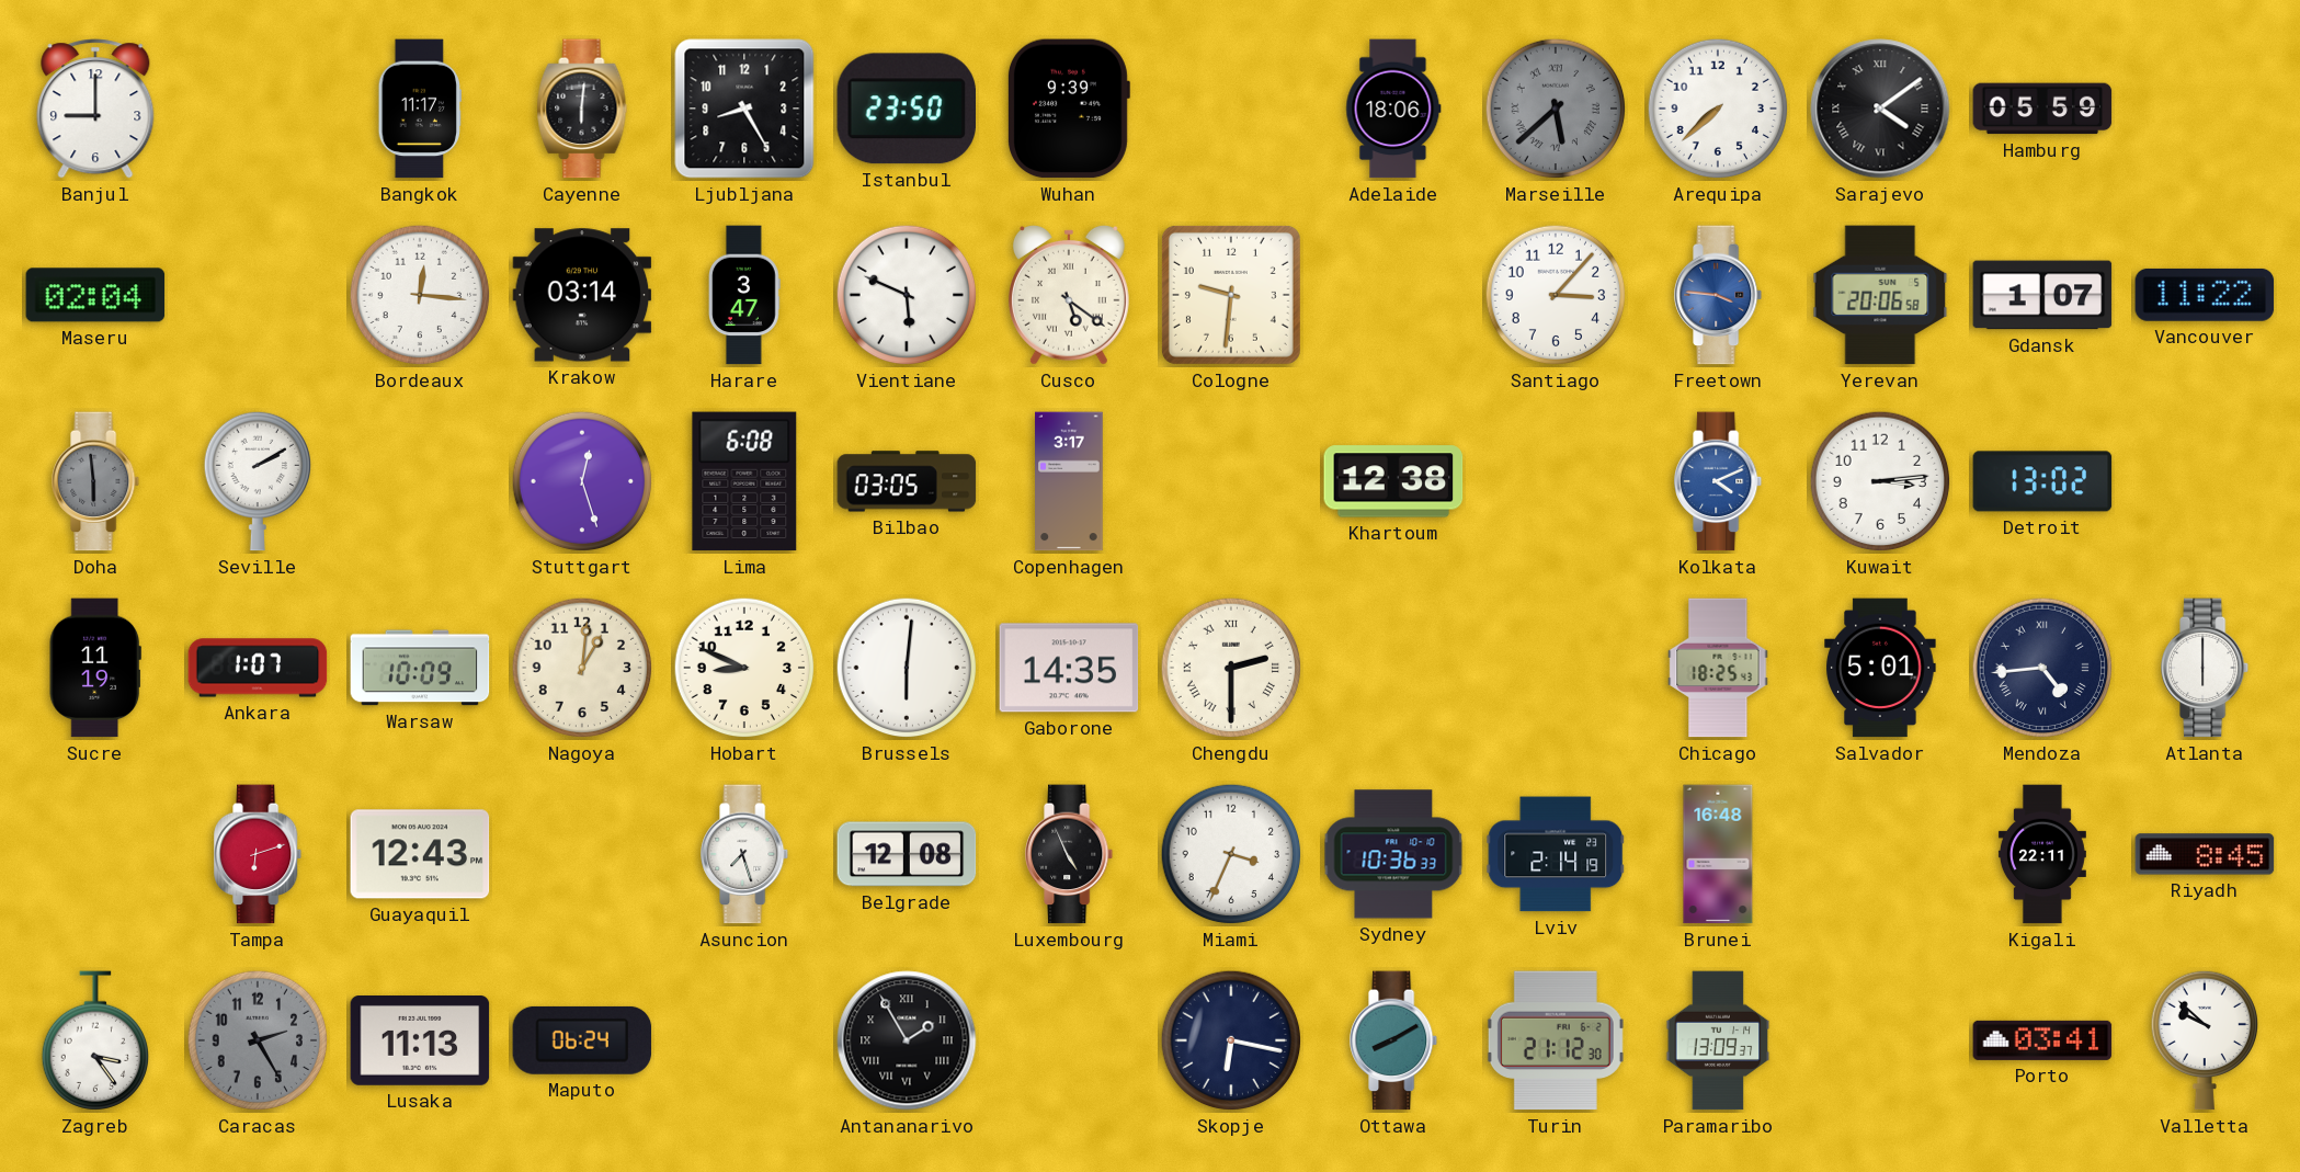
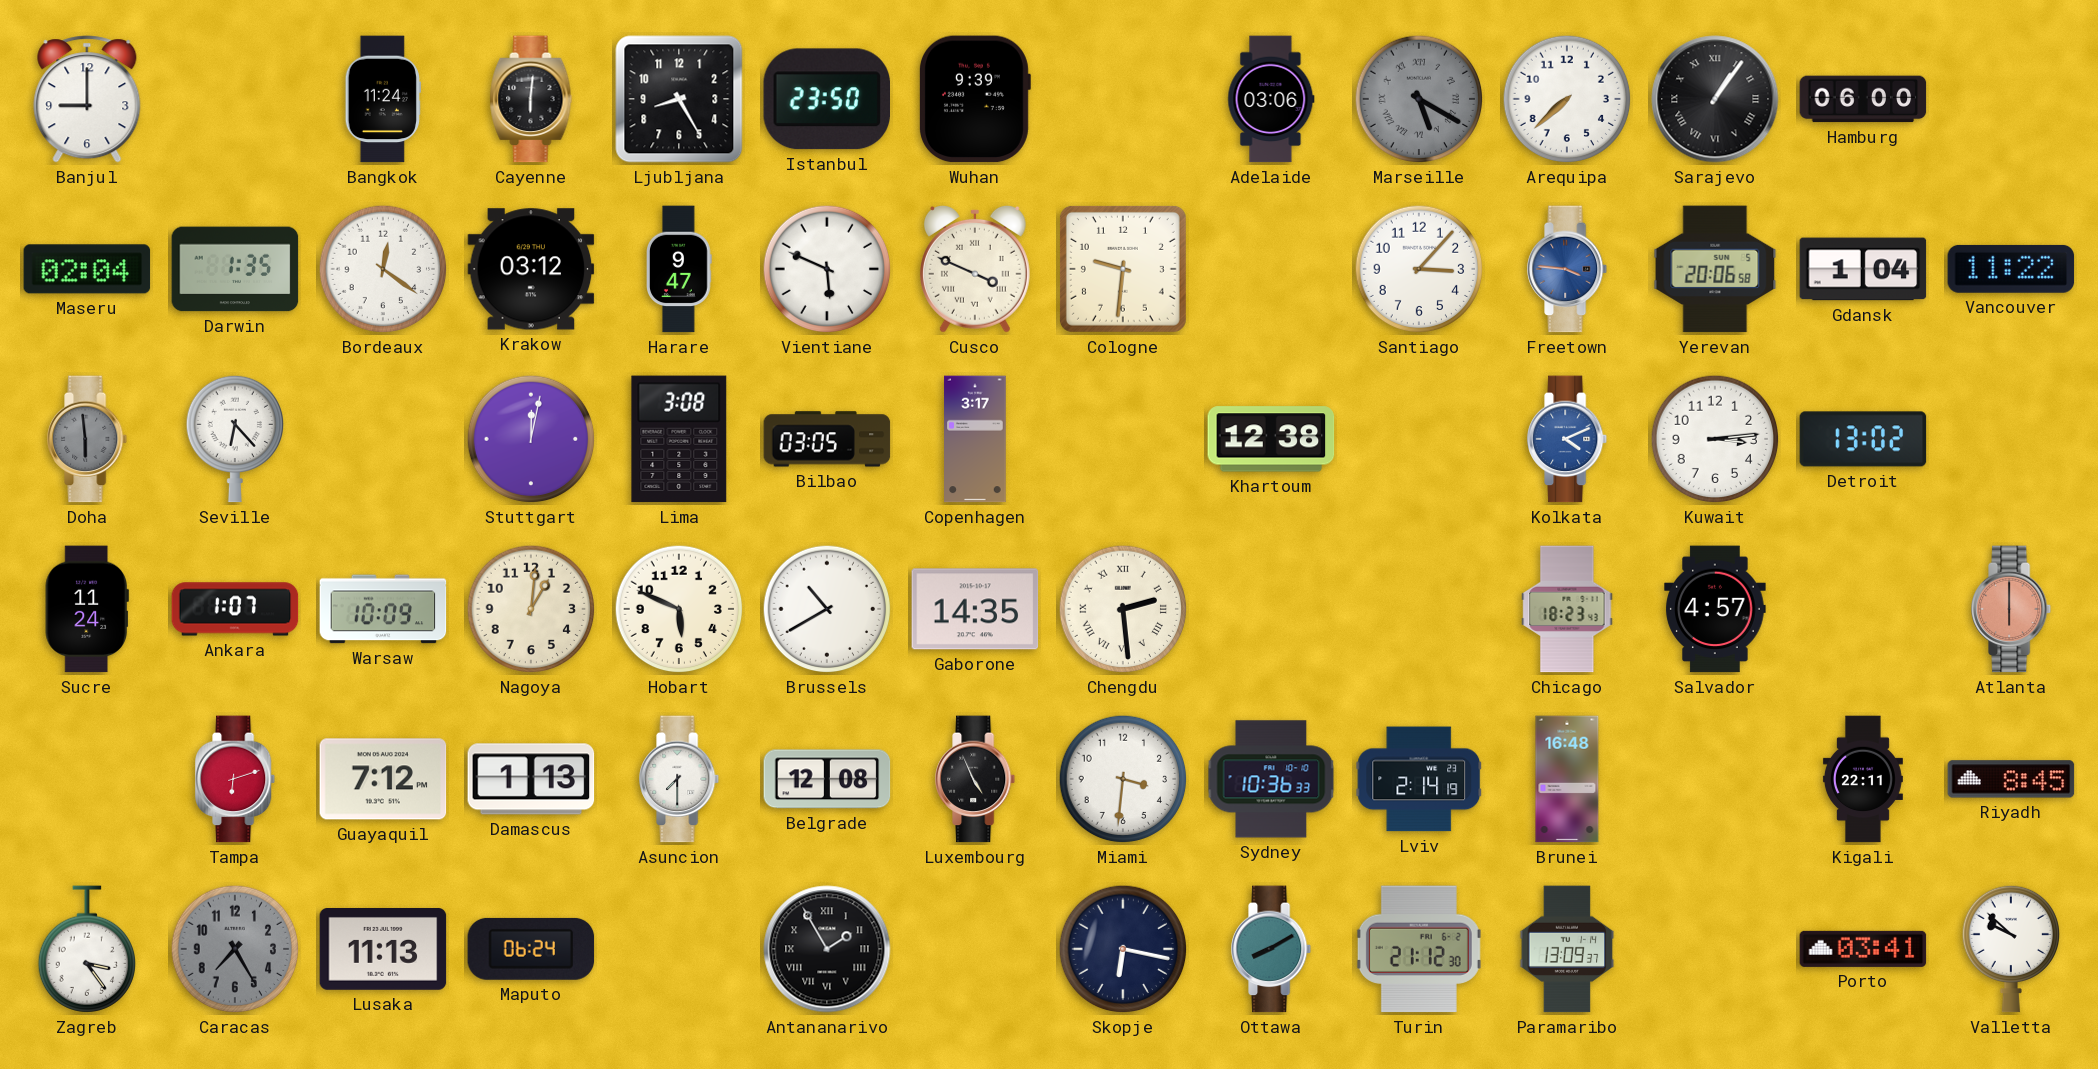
Bangkok: 11:17 -> 11:24
Adelaide: 18:06 -> 03:06
Marseille: 5:38 -> 5:20
Sarajevo: 4:09 -> 1:06
Hamburg: 05:59 -> 06:00
Darwin: none -> 1:35
Bordeaux: 12:16 -> 12:21
Krakow: 03:14 -> 03:12
Harare: 3:47 -> 9:47
Cusco: 5:21 -> 3:49
Gdansk: 1:07 -> 1:04
Seville: 2:10 -> 6:23
Stuttgart: 12:27 -> 12:02
Lima: 6:08 -> 3:08
Sucre: 11:19 -> 11:24
Hobart: 8:49 -> 5:49
Brussels: 6:01 -> 10:40
Chengdu: 2:30 -> 2:29
Chicago: 18:25 -> 18:23
Salvador: 5:01 -> 4:57
Mendoza: 4:44 -> none
Atlanta dial: white -> salmon
Guayaquil: 12:43 -> 7:12
Damascus: none -> 1:13
Asuncion: 7:27 -> 7:30
Miami: 3:34 -> 3:31
Caracas: 2:25 -> 7:25
